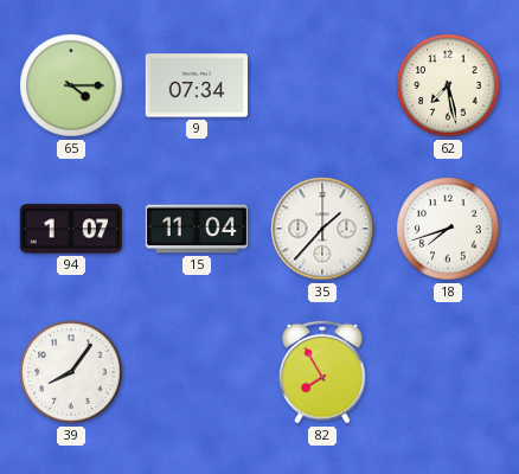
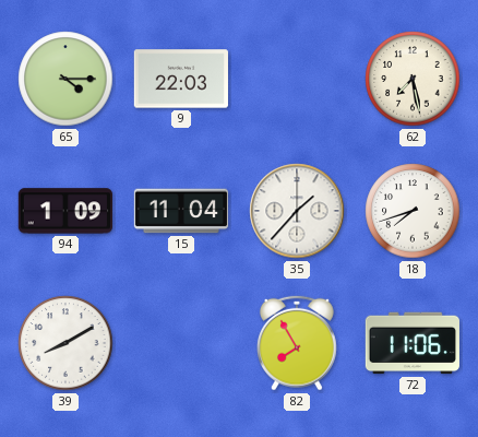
9: 07:34 -> 22:03
94: 1:07 -> 1:09
39: 8:06 -> 8:10
72: none -> 11:06
